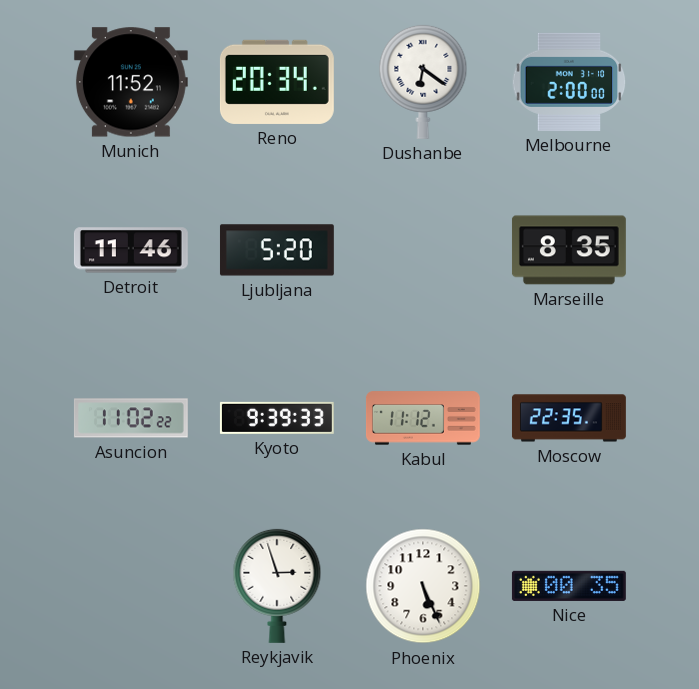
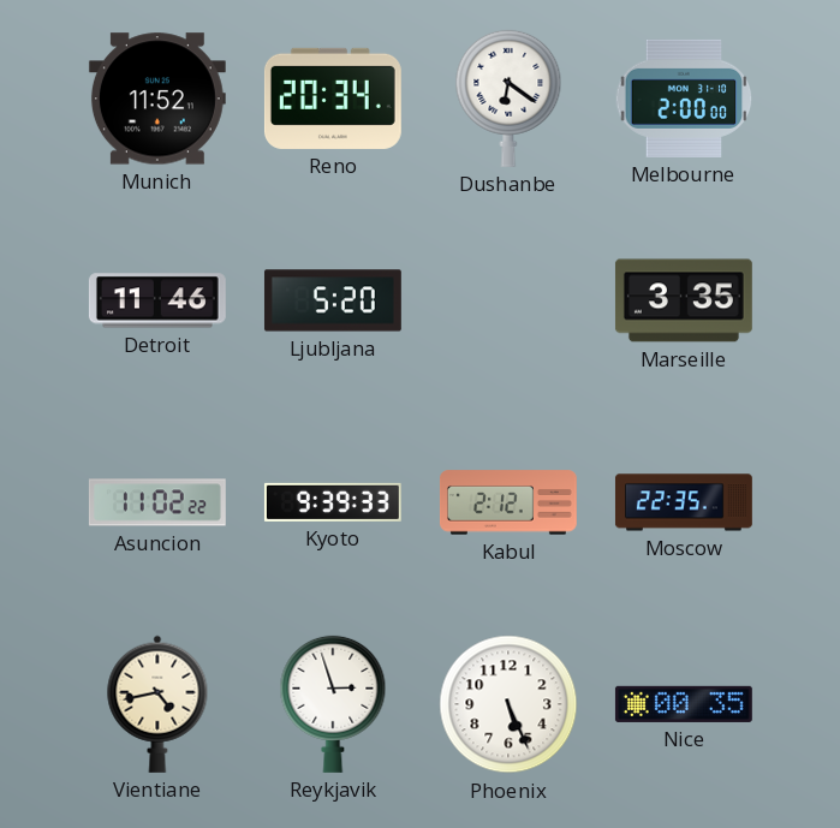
Marseille: 8:35 -> 3:35
Kabul: 11:12 -> 2:12
Vientiane: none -> 4:43
